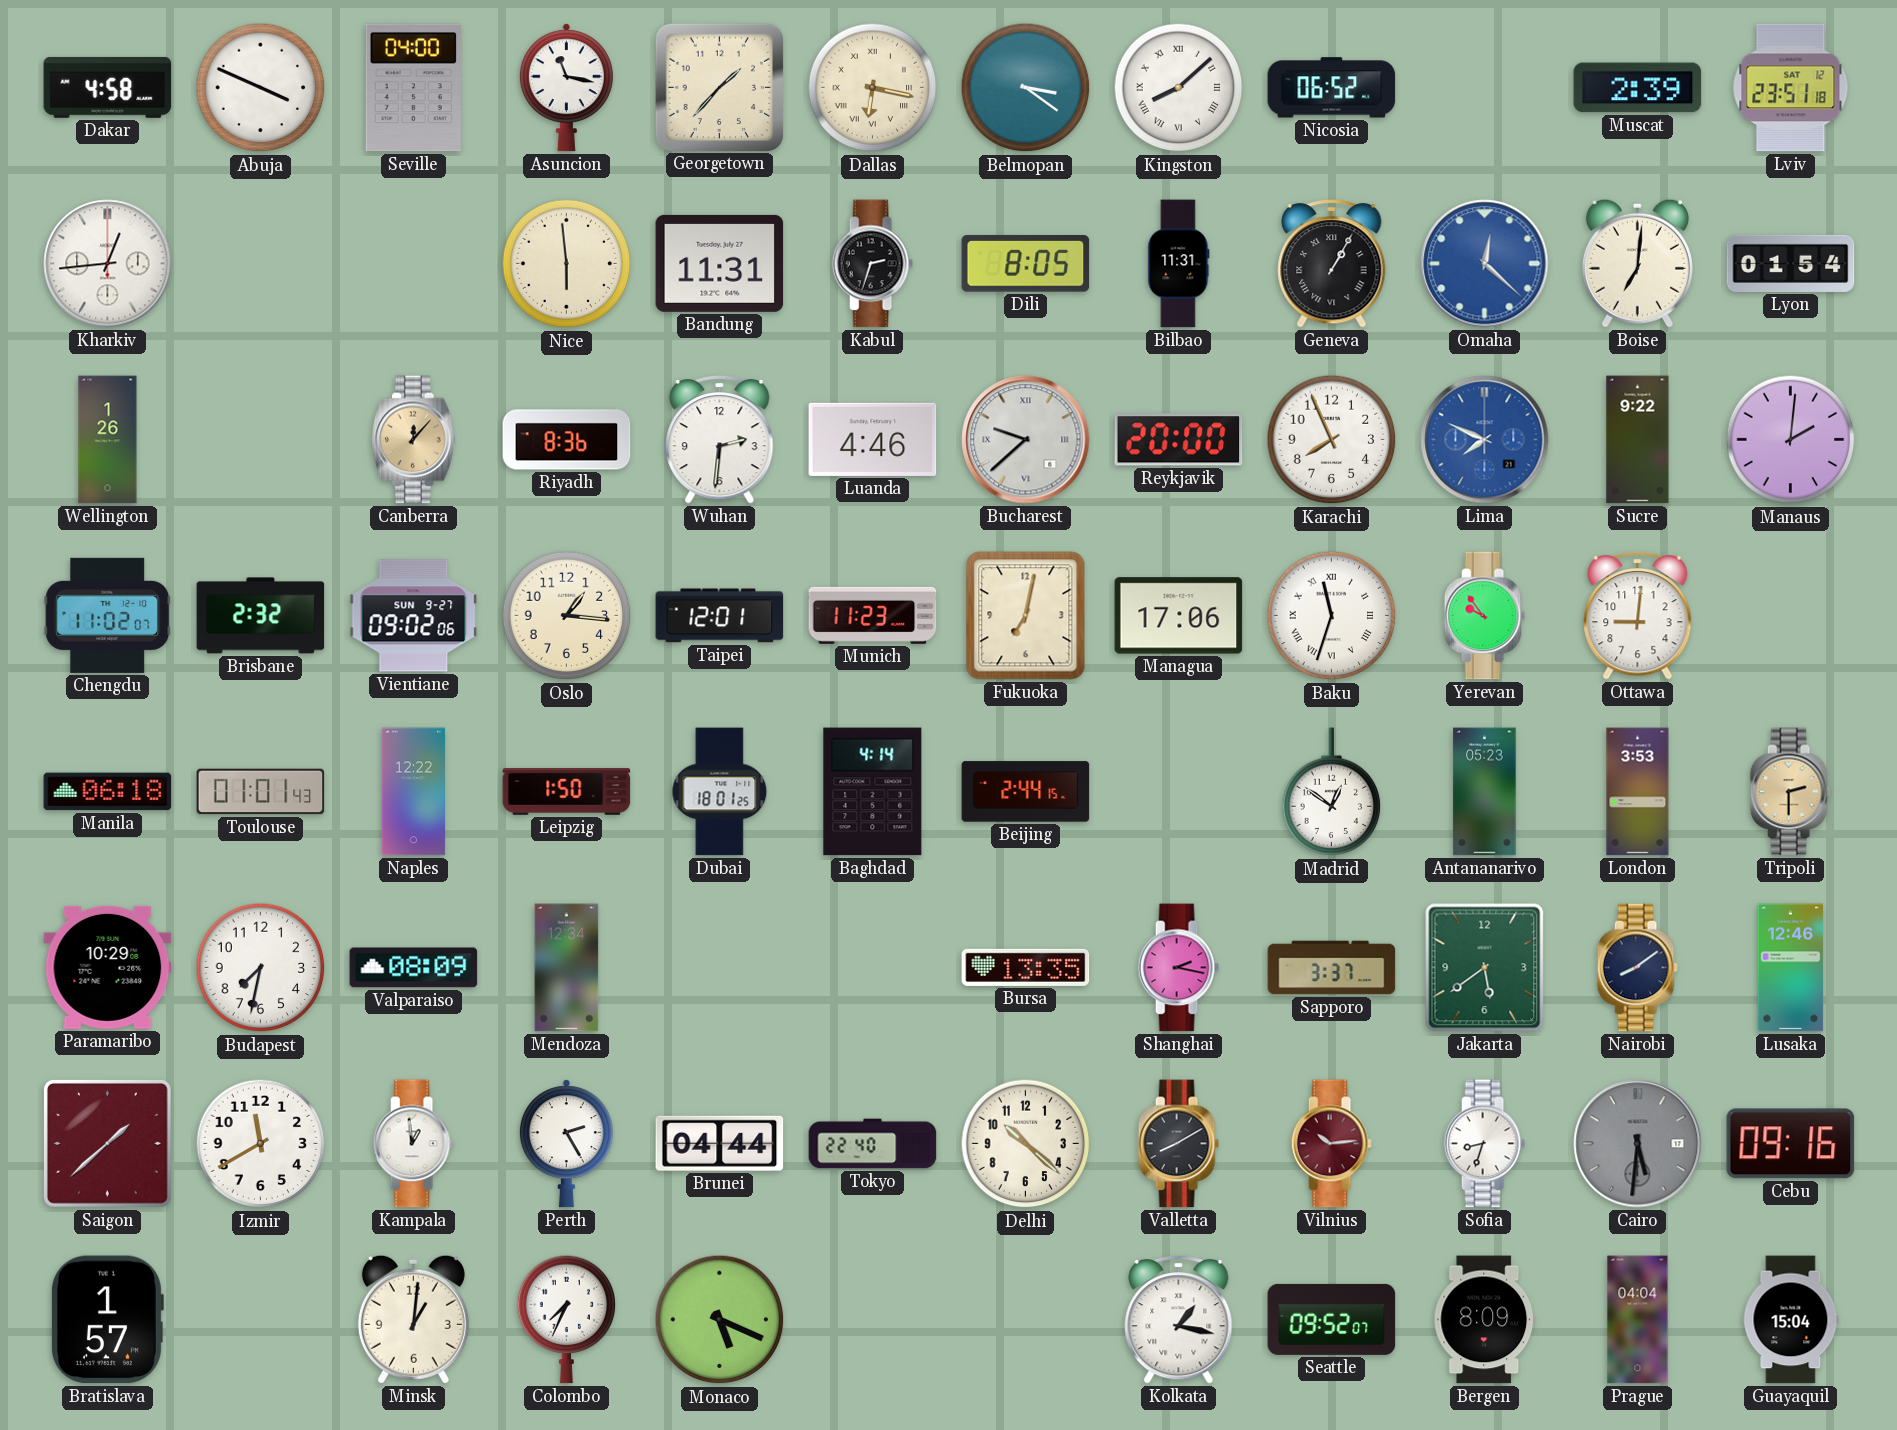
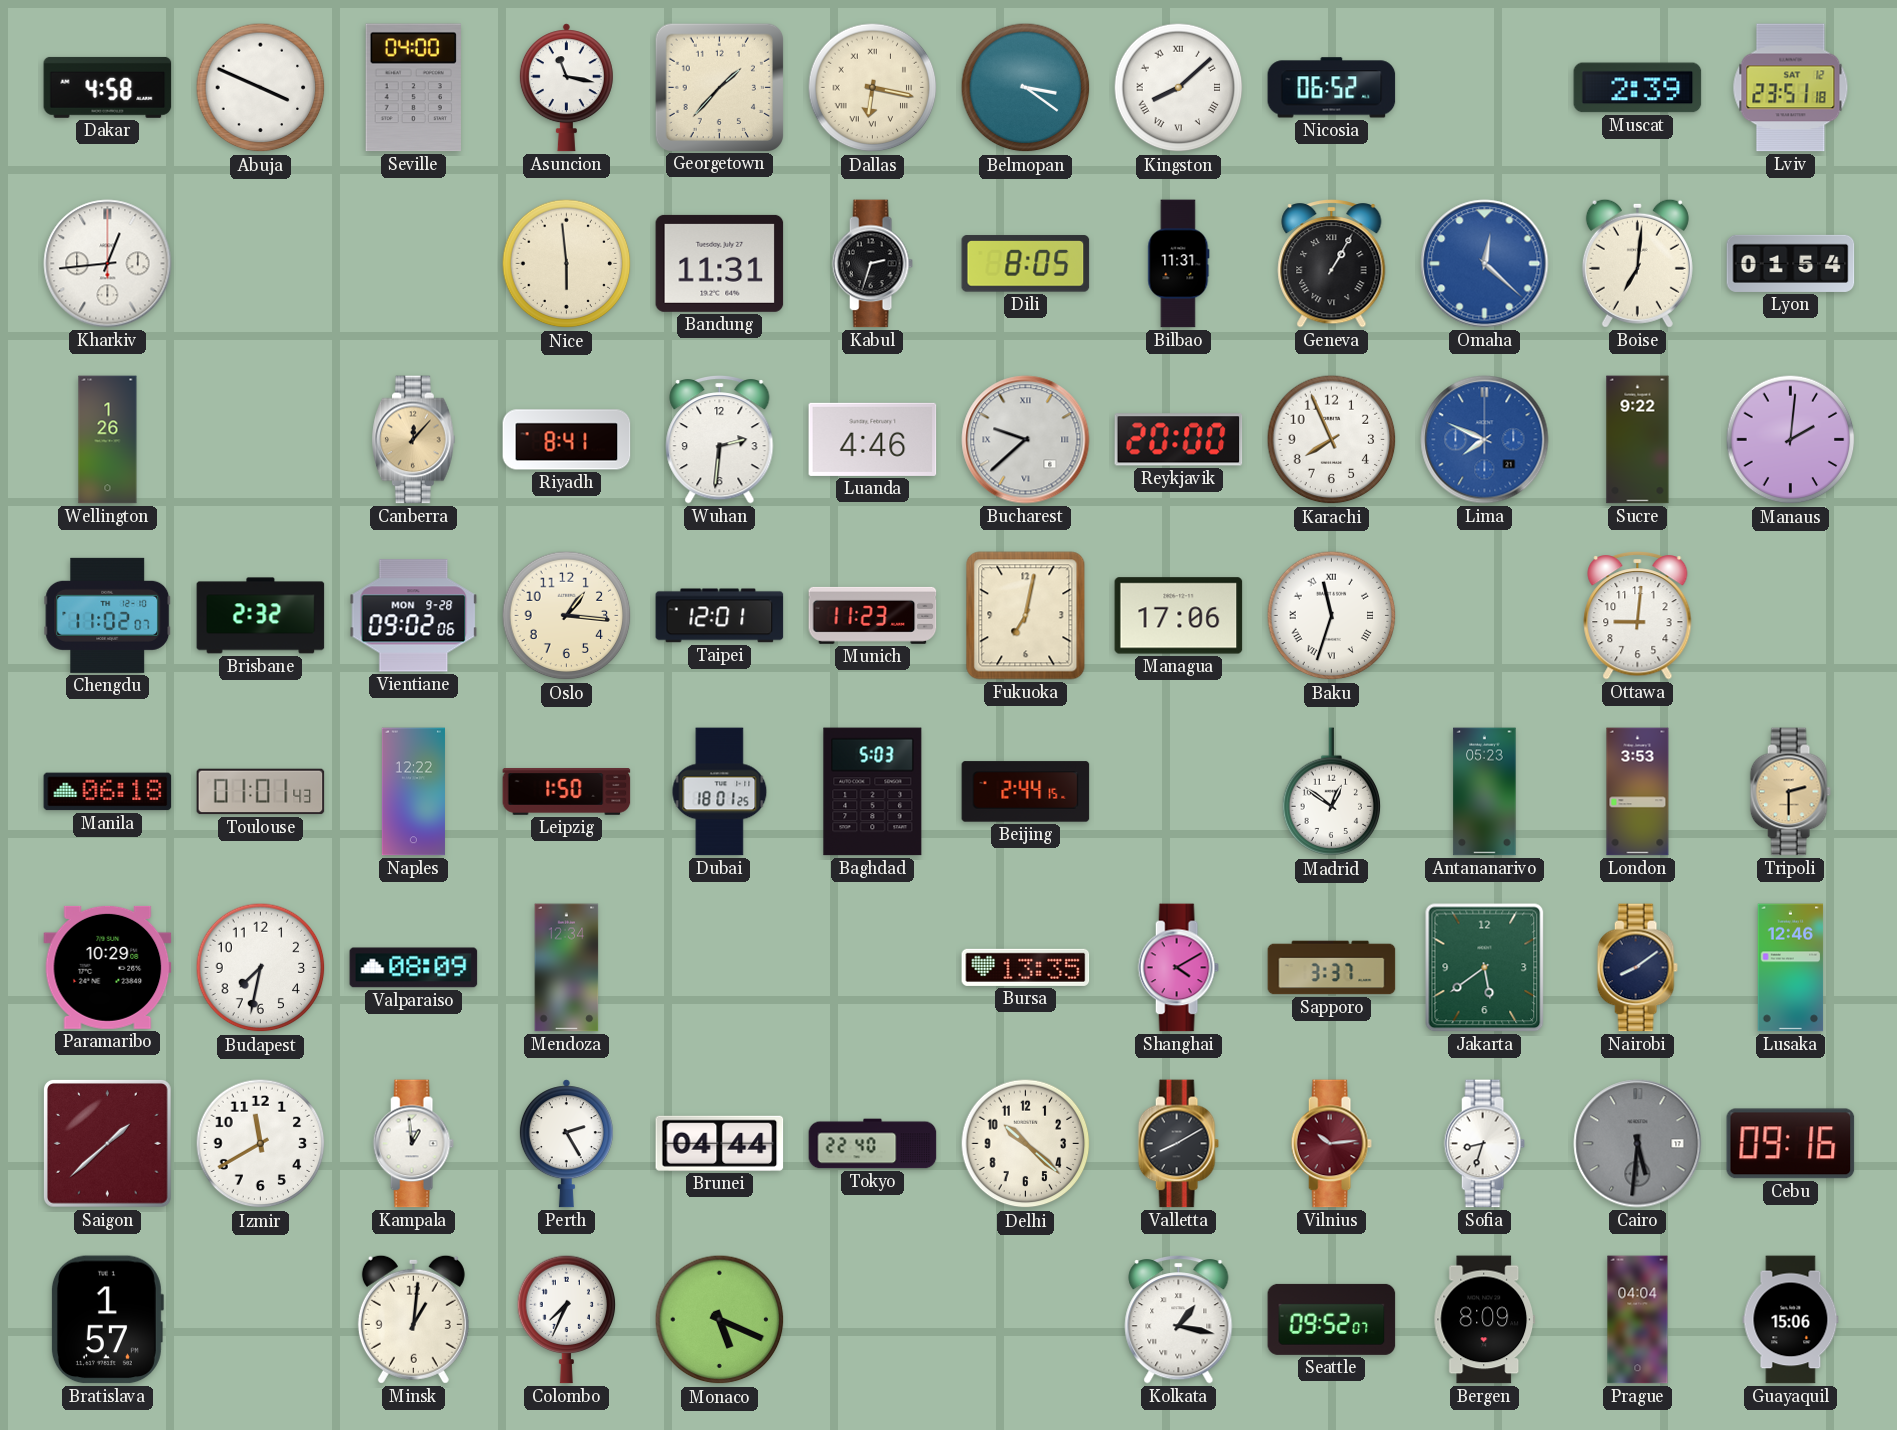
Riyadh: 8:36 -> 8:41
Vientiane date: SUN 9-27 -> MON 9-28
Yerevan: 9:54 -> none
Baghdad: 4:14 -> 5:03
Shanghai: 2:17 -> 4:10
Guayaquil: 15:04 -> 15:06
